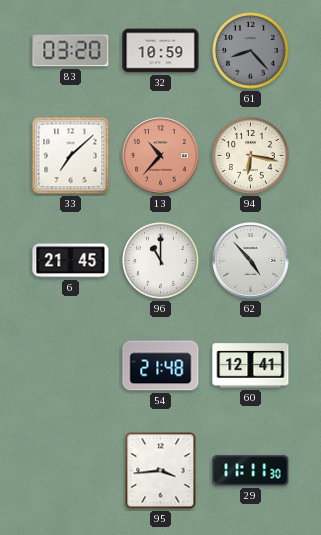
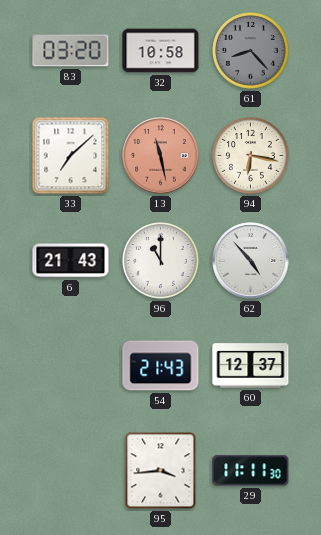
32: 10:59 -> 10:58
13: 10:37 -> 11:28
6: 21:45 -> 21:43
54: 21:48 -> 21:43
60: 12:41 -> 12:37
